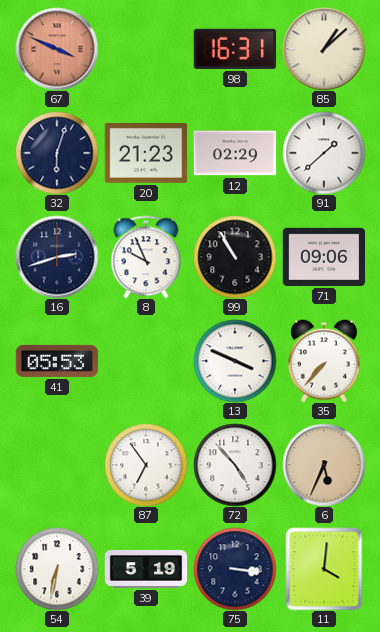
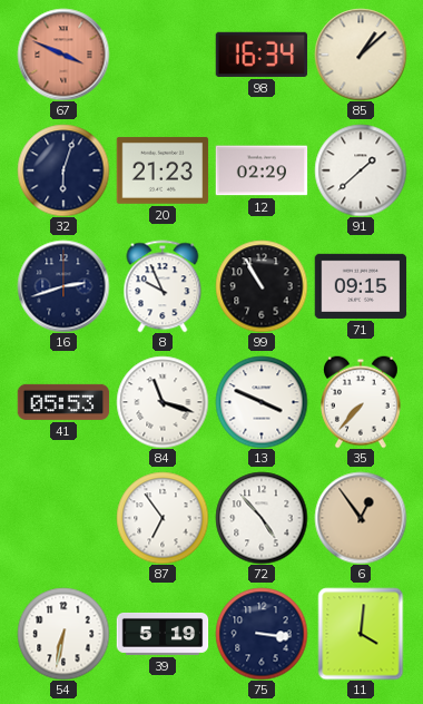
98: 16:31 -> 16:34
71: 09:06 -> 09:15
84: none -> 11:18
6: 5:34 -> 12:54
